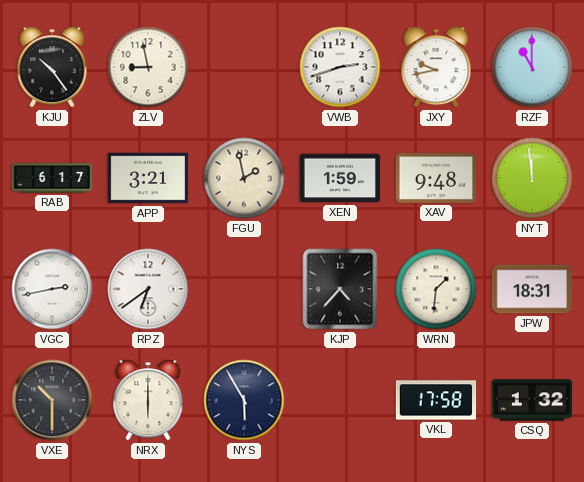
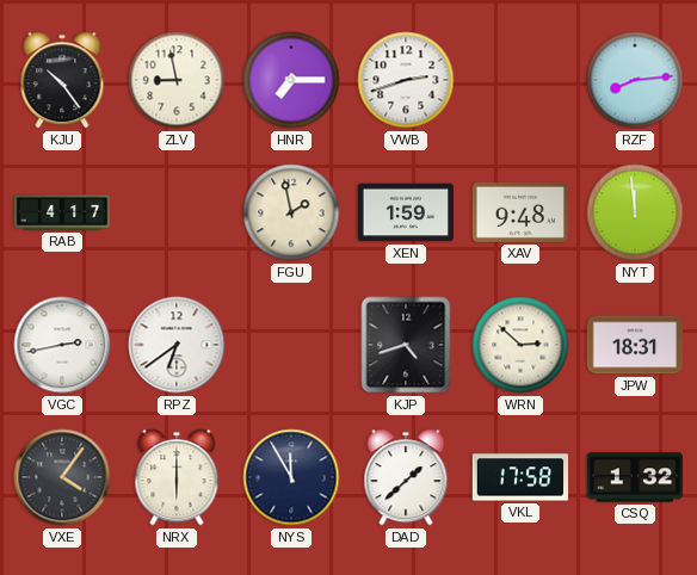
HNR: none -> 7:15
JXY: 9:43 -> none
RZF: 11:00 -> 8:14
RAB: 6:17 -> 4:17
APP: 3:21 -> none
KJP: 4:37 -> 4:42
WRN: 1:31 -> 2:52
VXE: 10:30 -> 4:06
NYS: 5:55 -> 11:55
DAD: none -> 1:38
